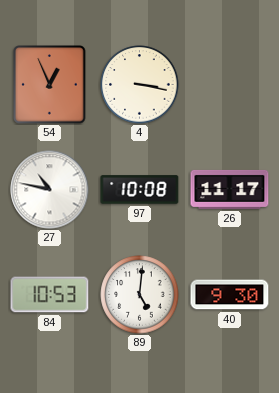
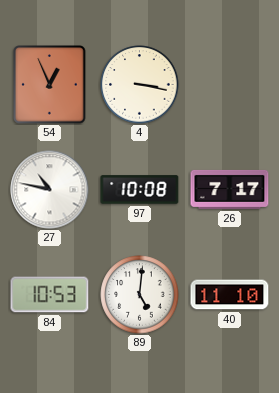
26: 11:17 -> 7:17
40: 9:30 -> 11:10
